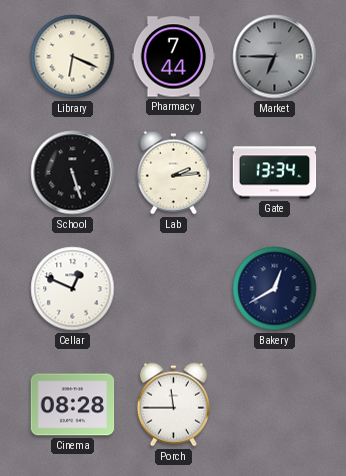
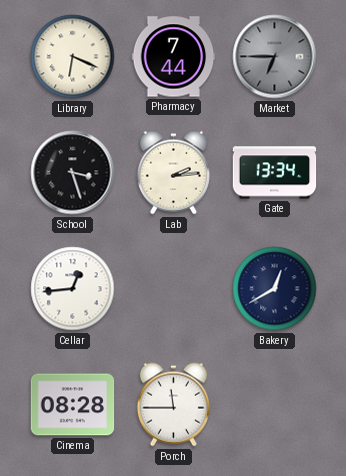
School: 5:27 -> 3:27
Cellar: 12:49 -> 12:44
